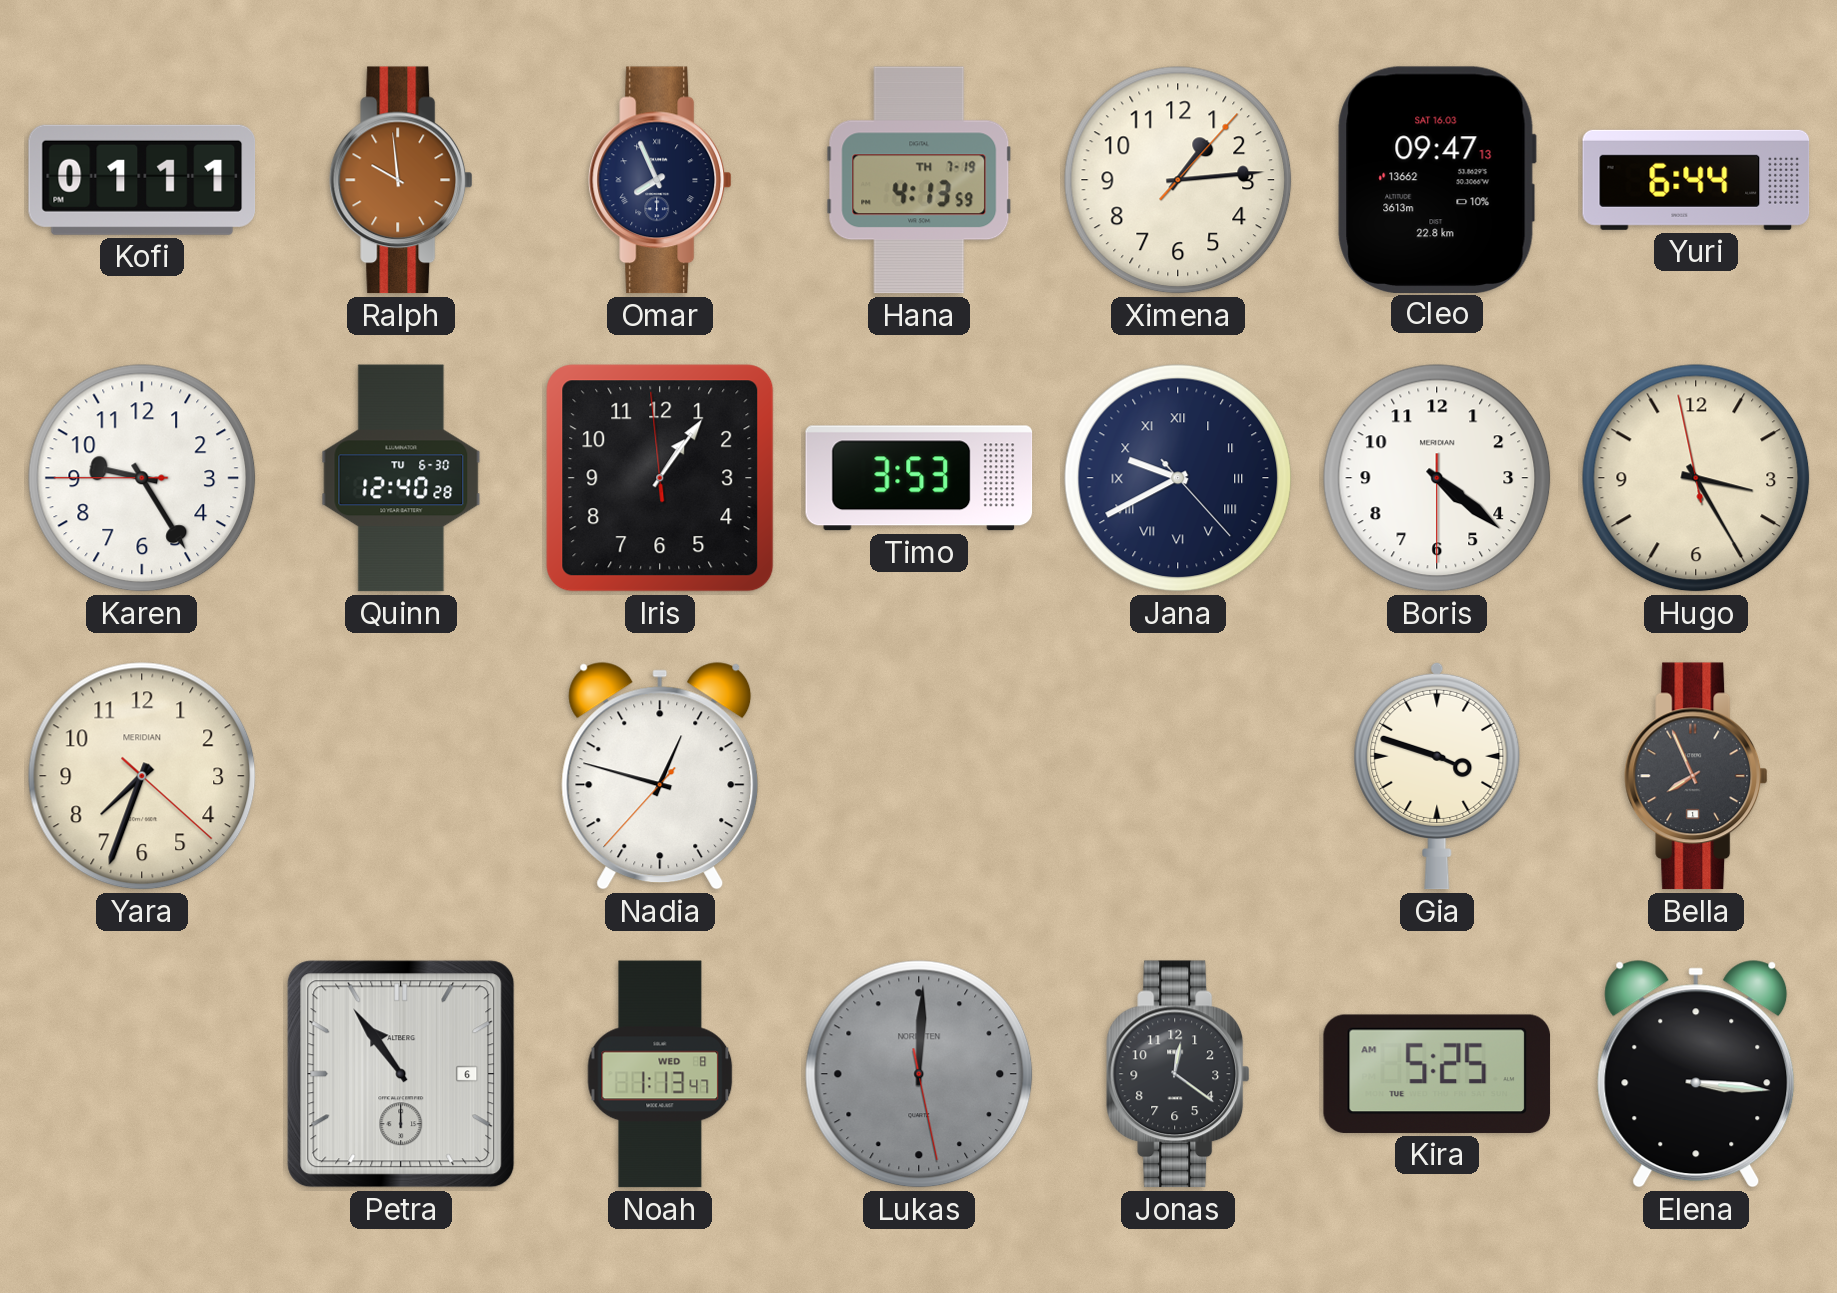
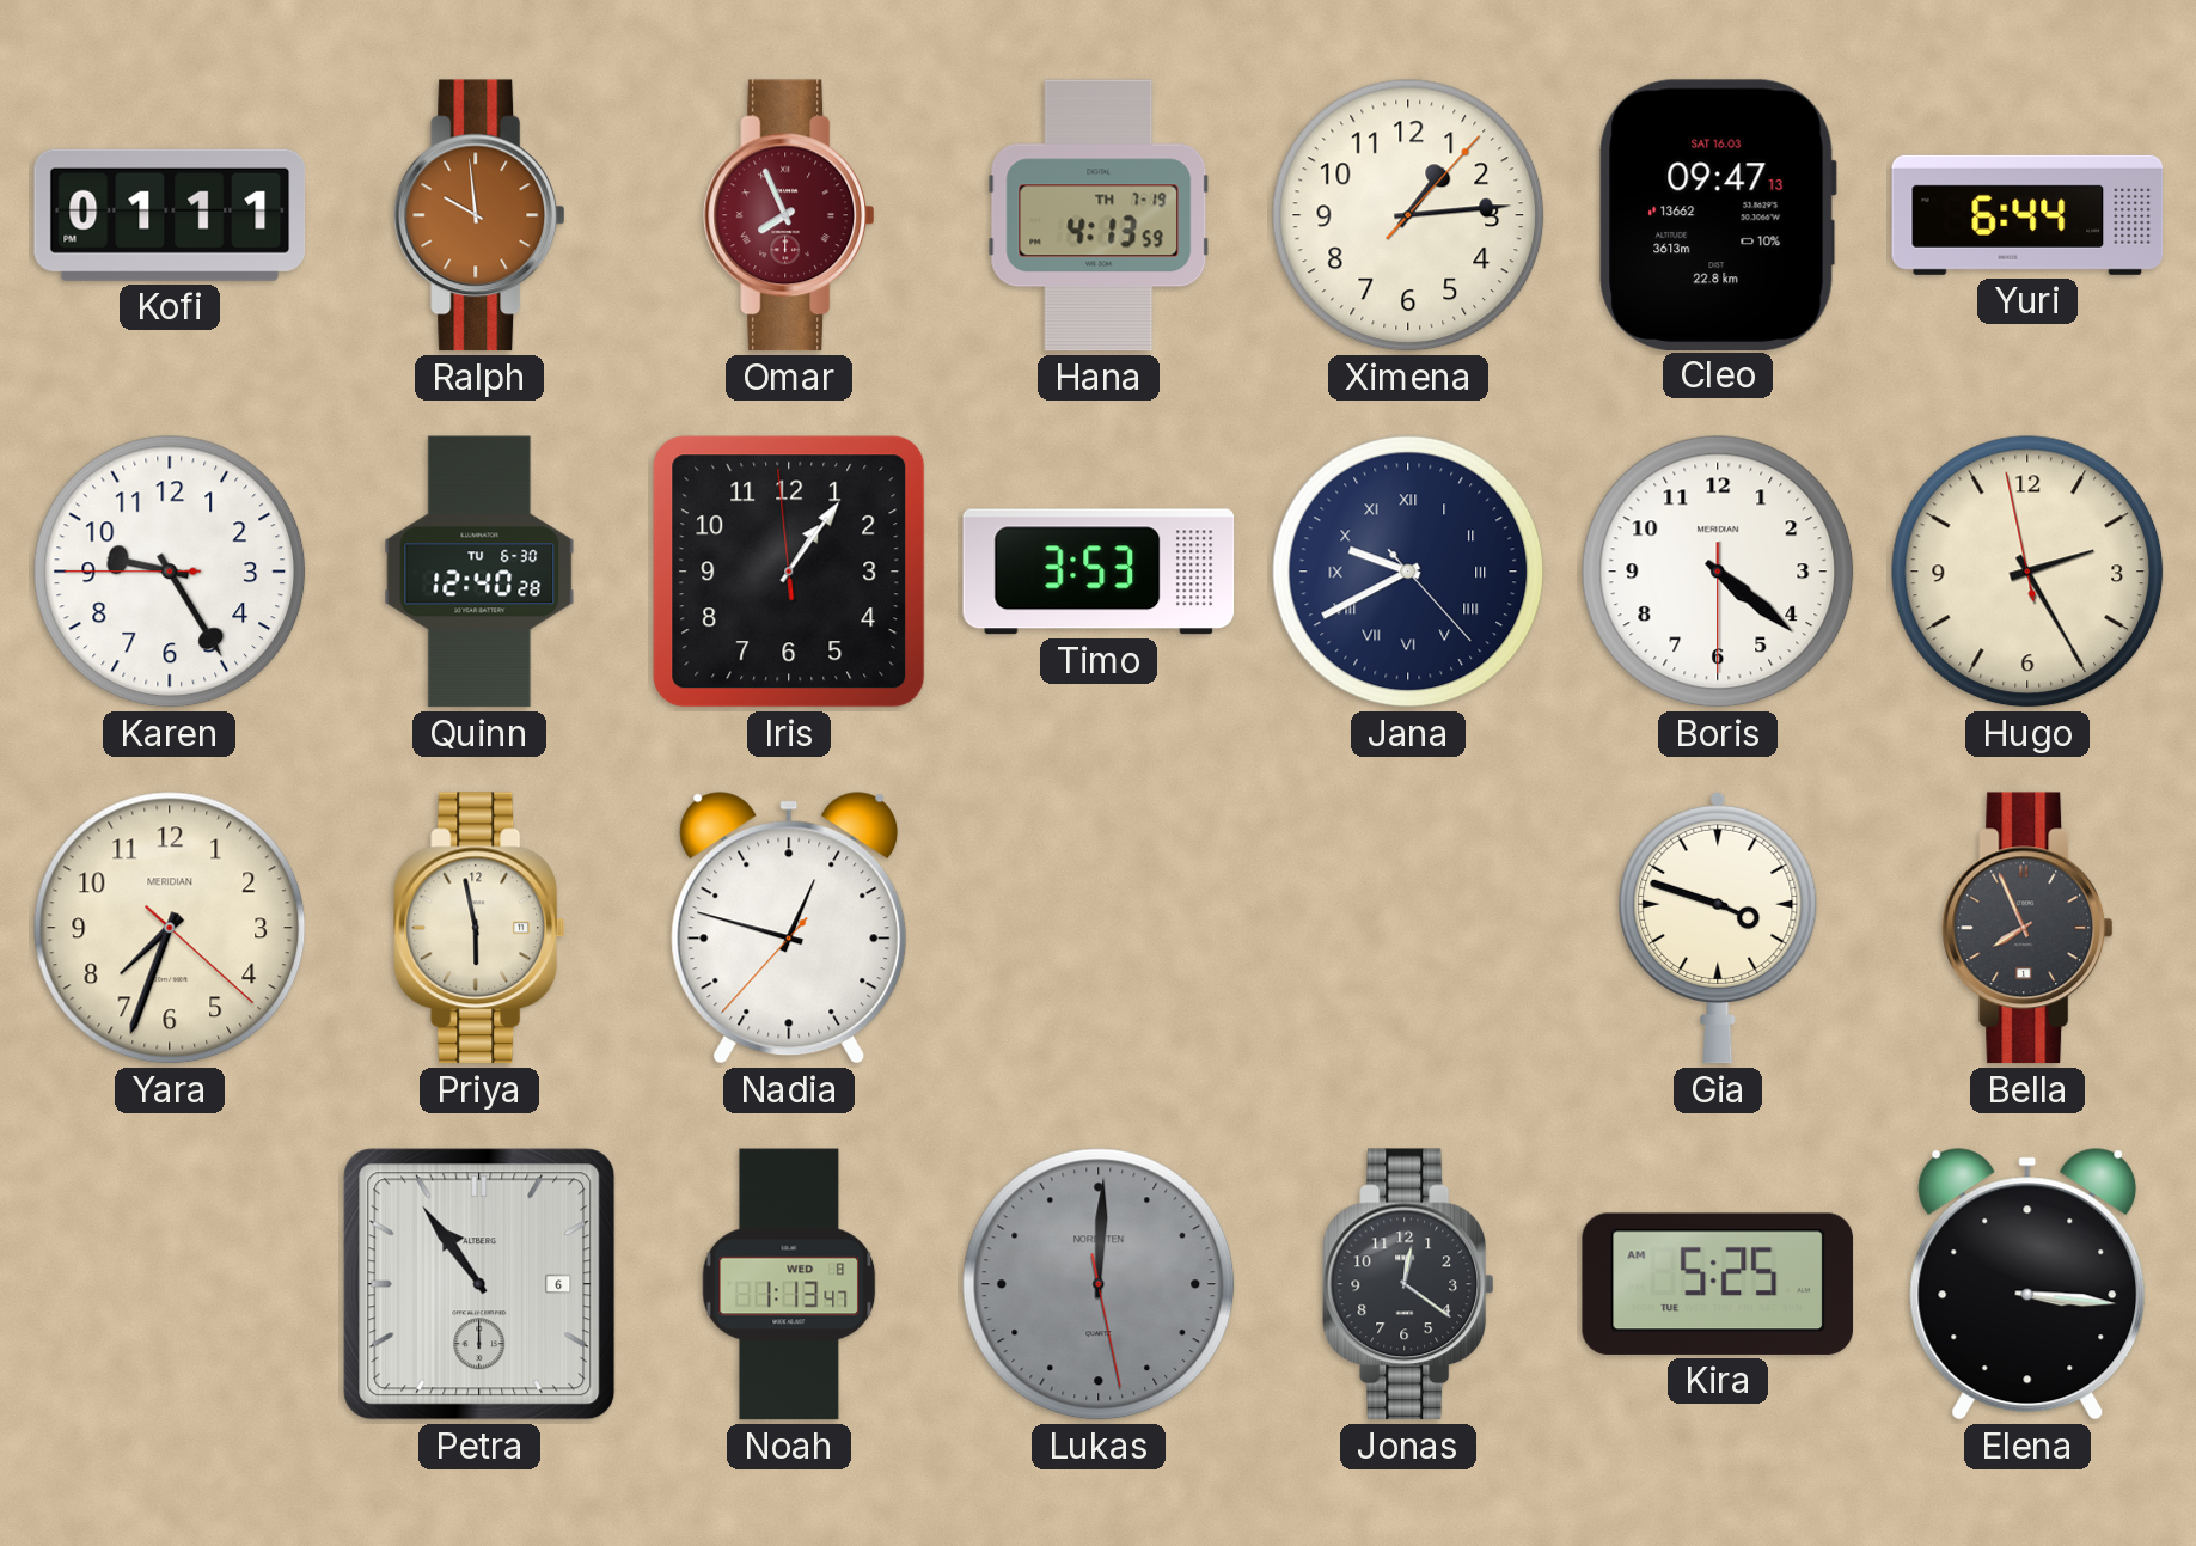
Omar dial: navy -> burgundy
Hugo: 3:24 -> 2:24
Priya: none -> 5:58
